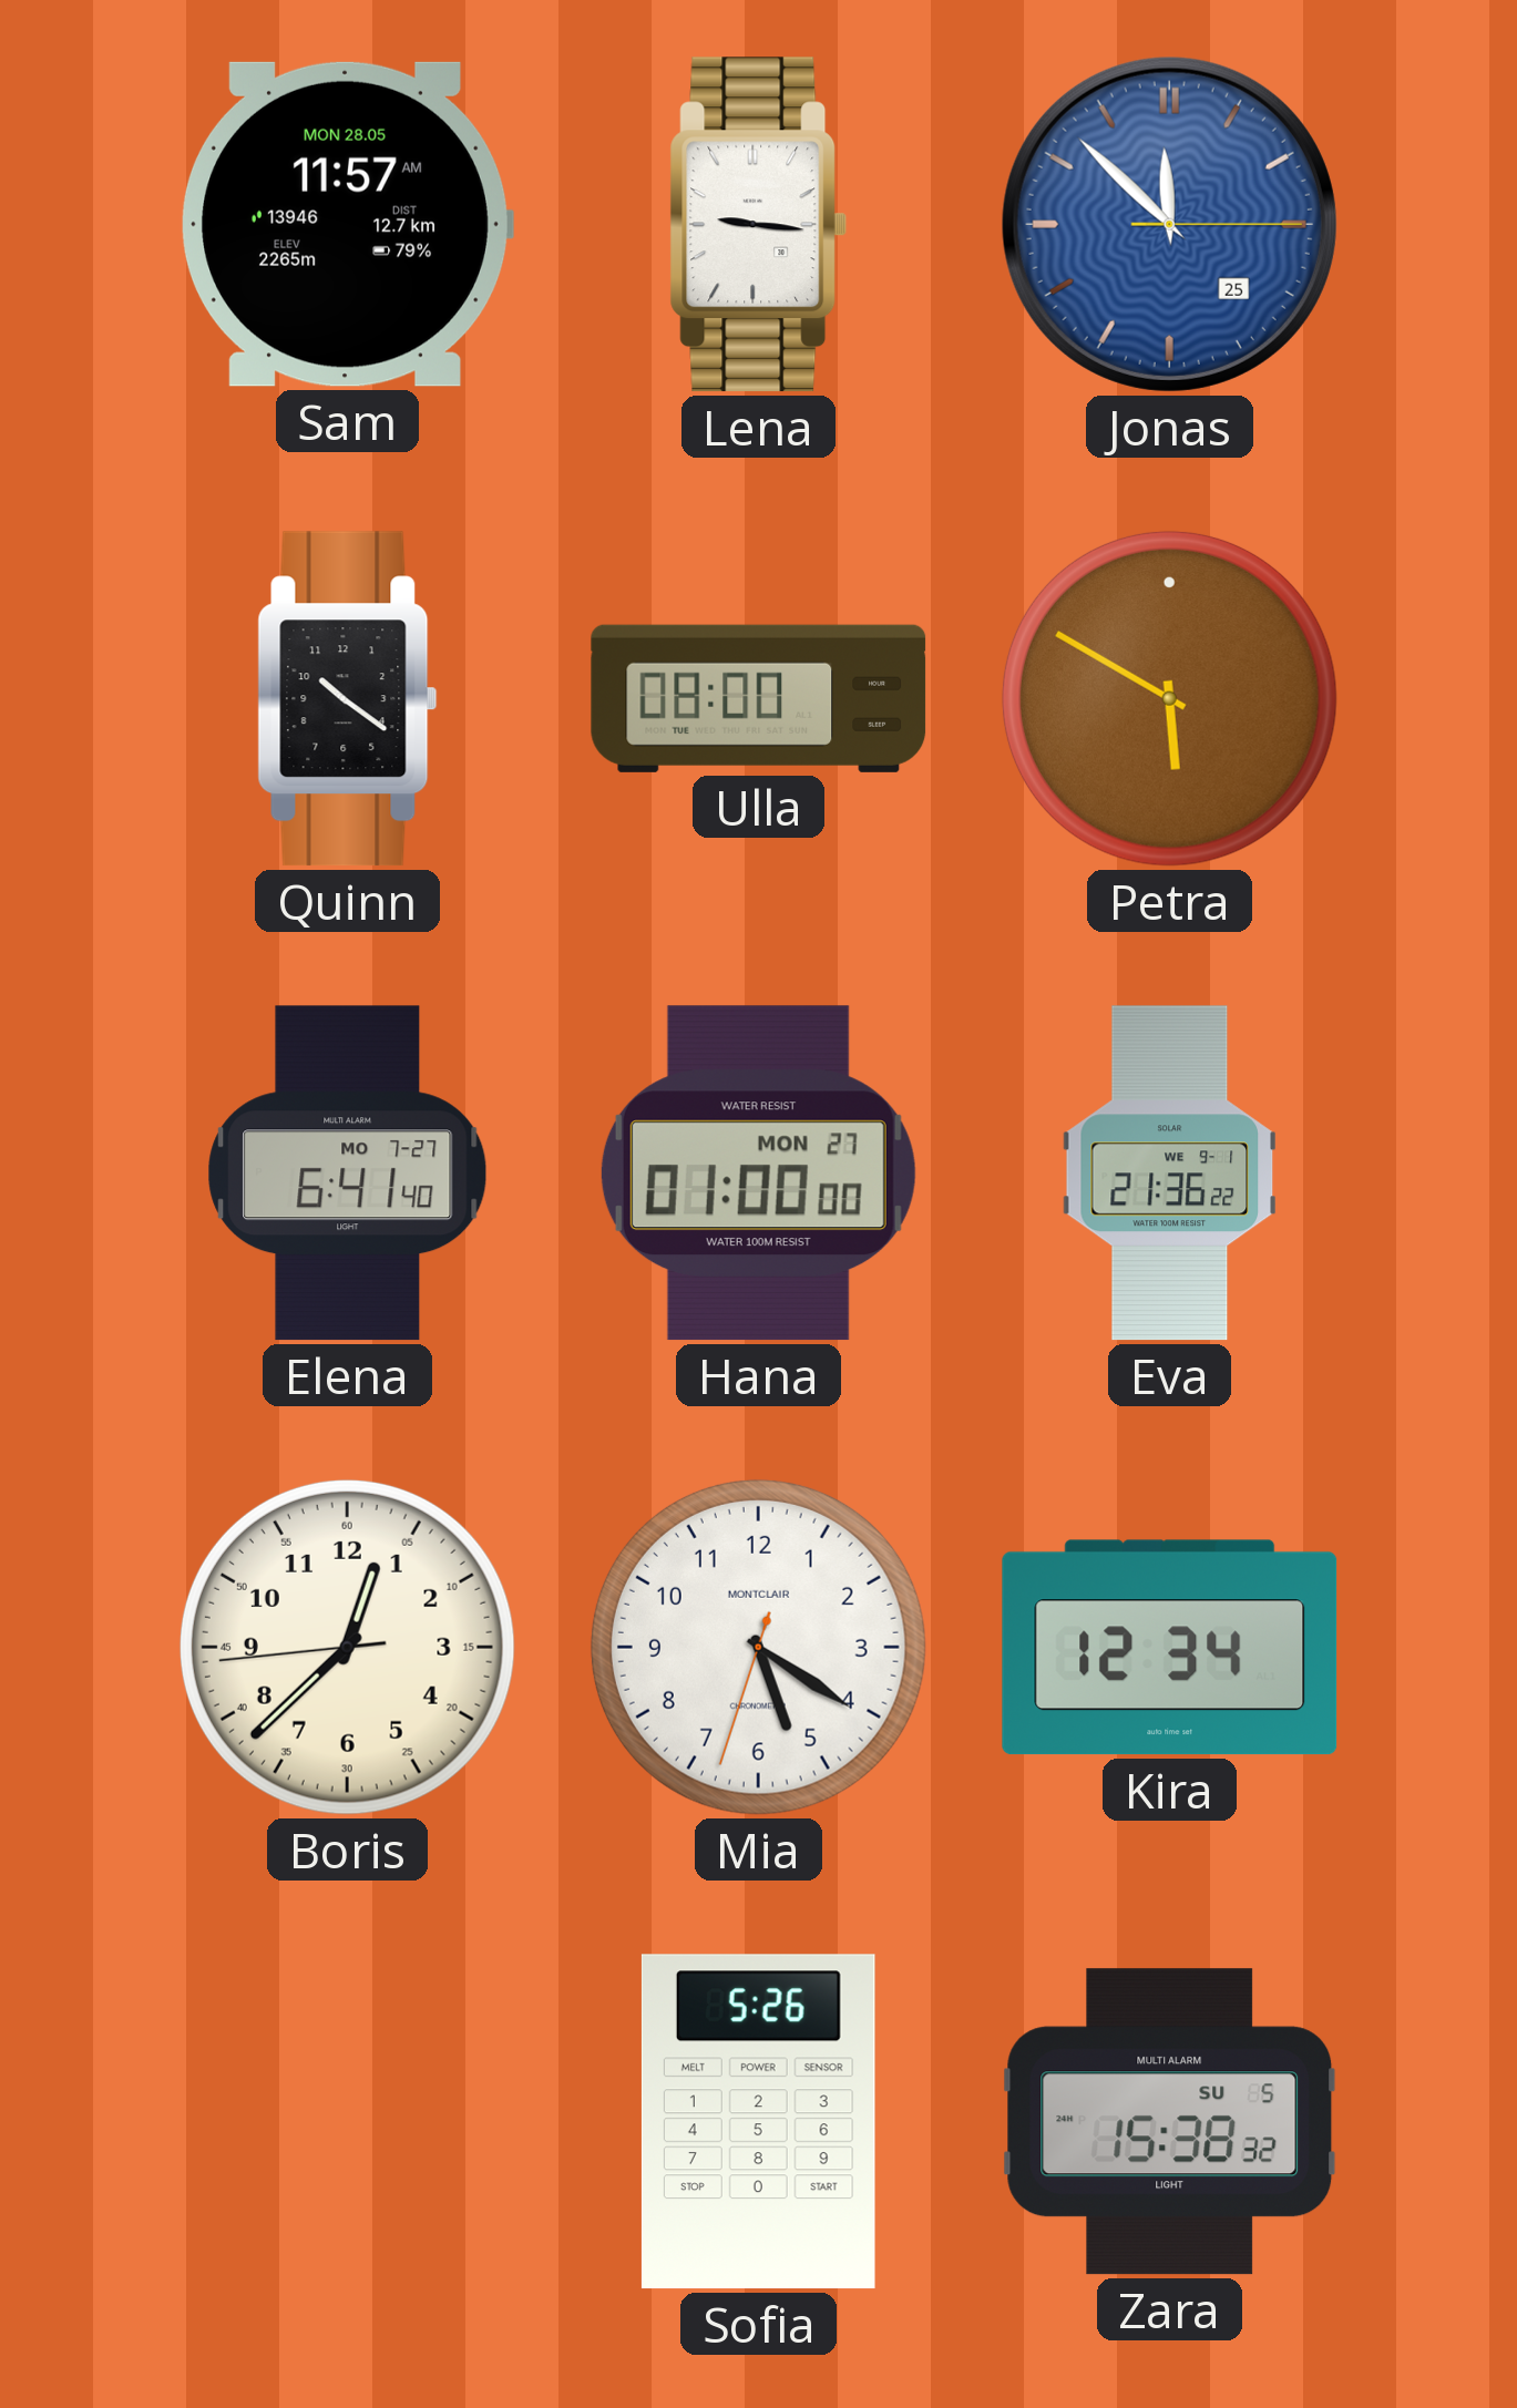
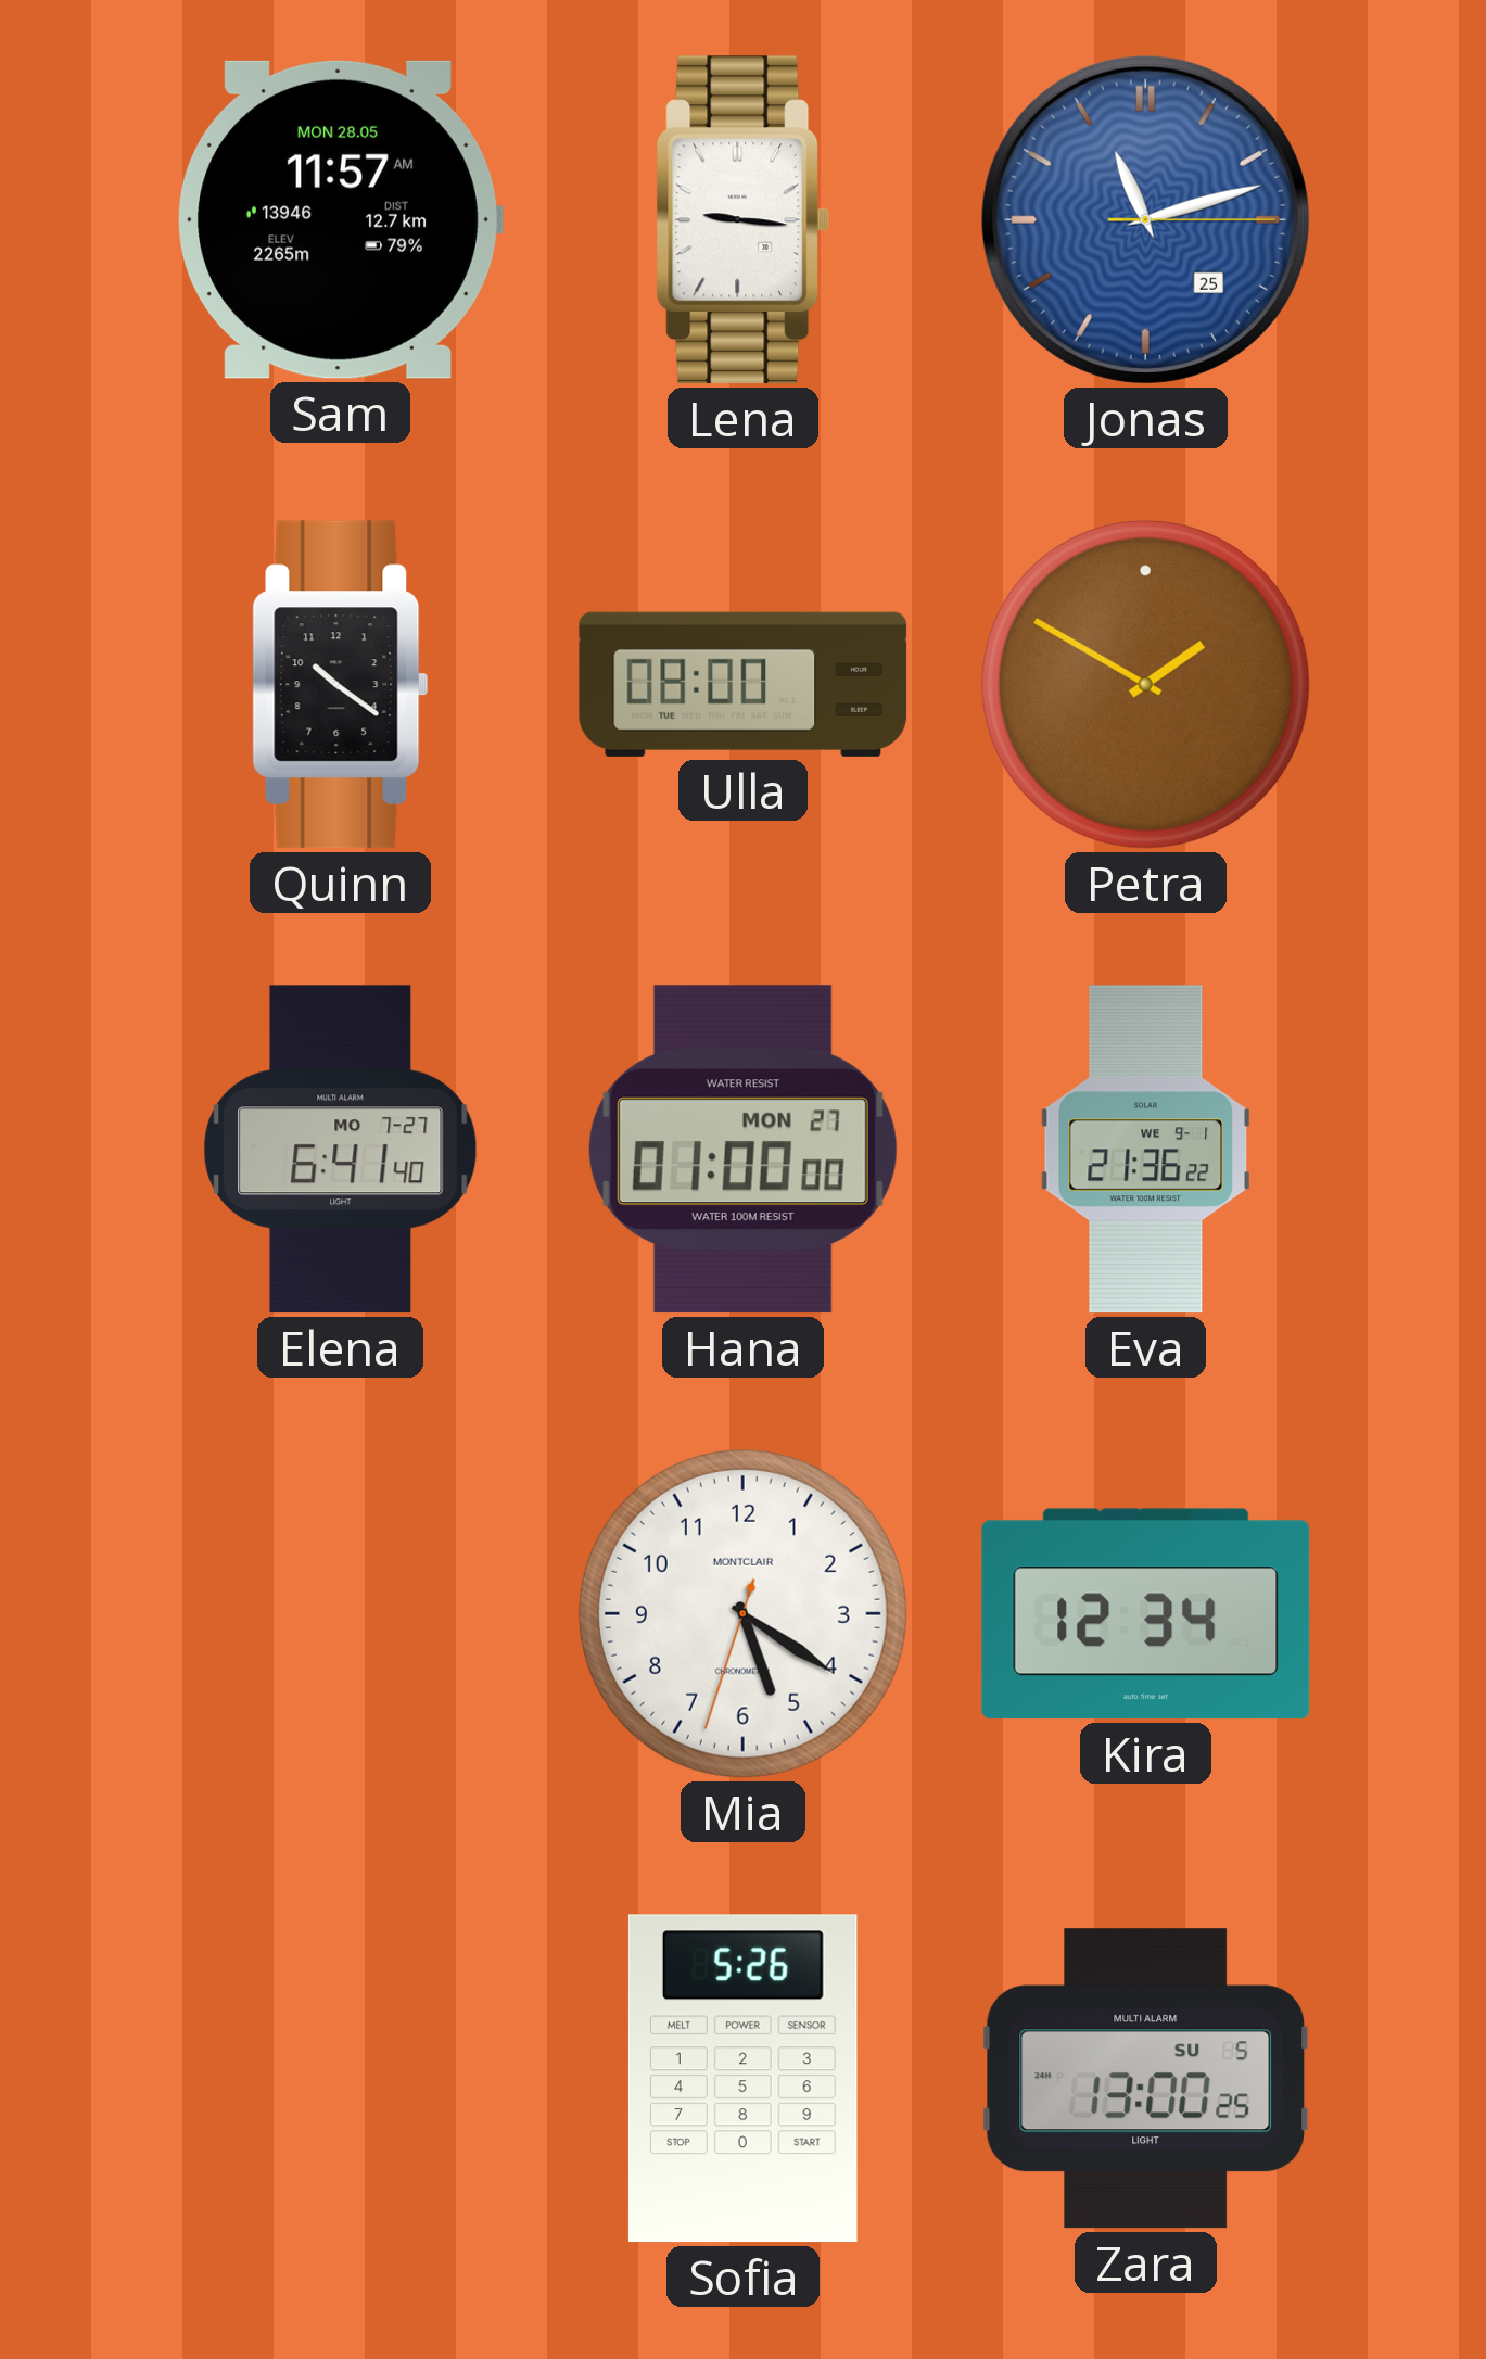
Jonas: 11:52 -> 11:12
Petra: 5:50 -> 1:50
Boris: 12:37 -> none
Zara: 15:38 -> 13:00
